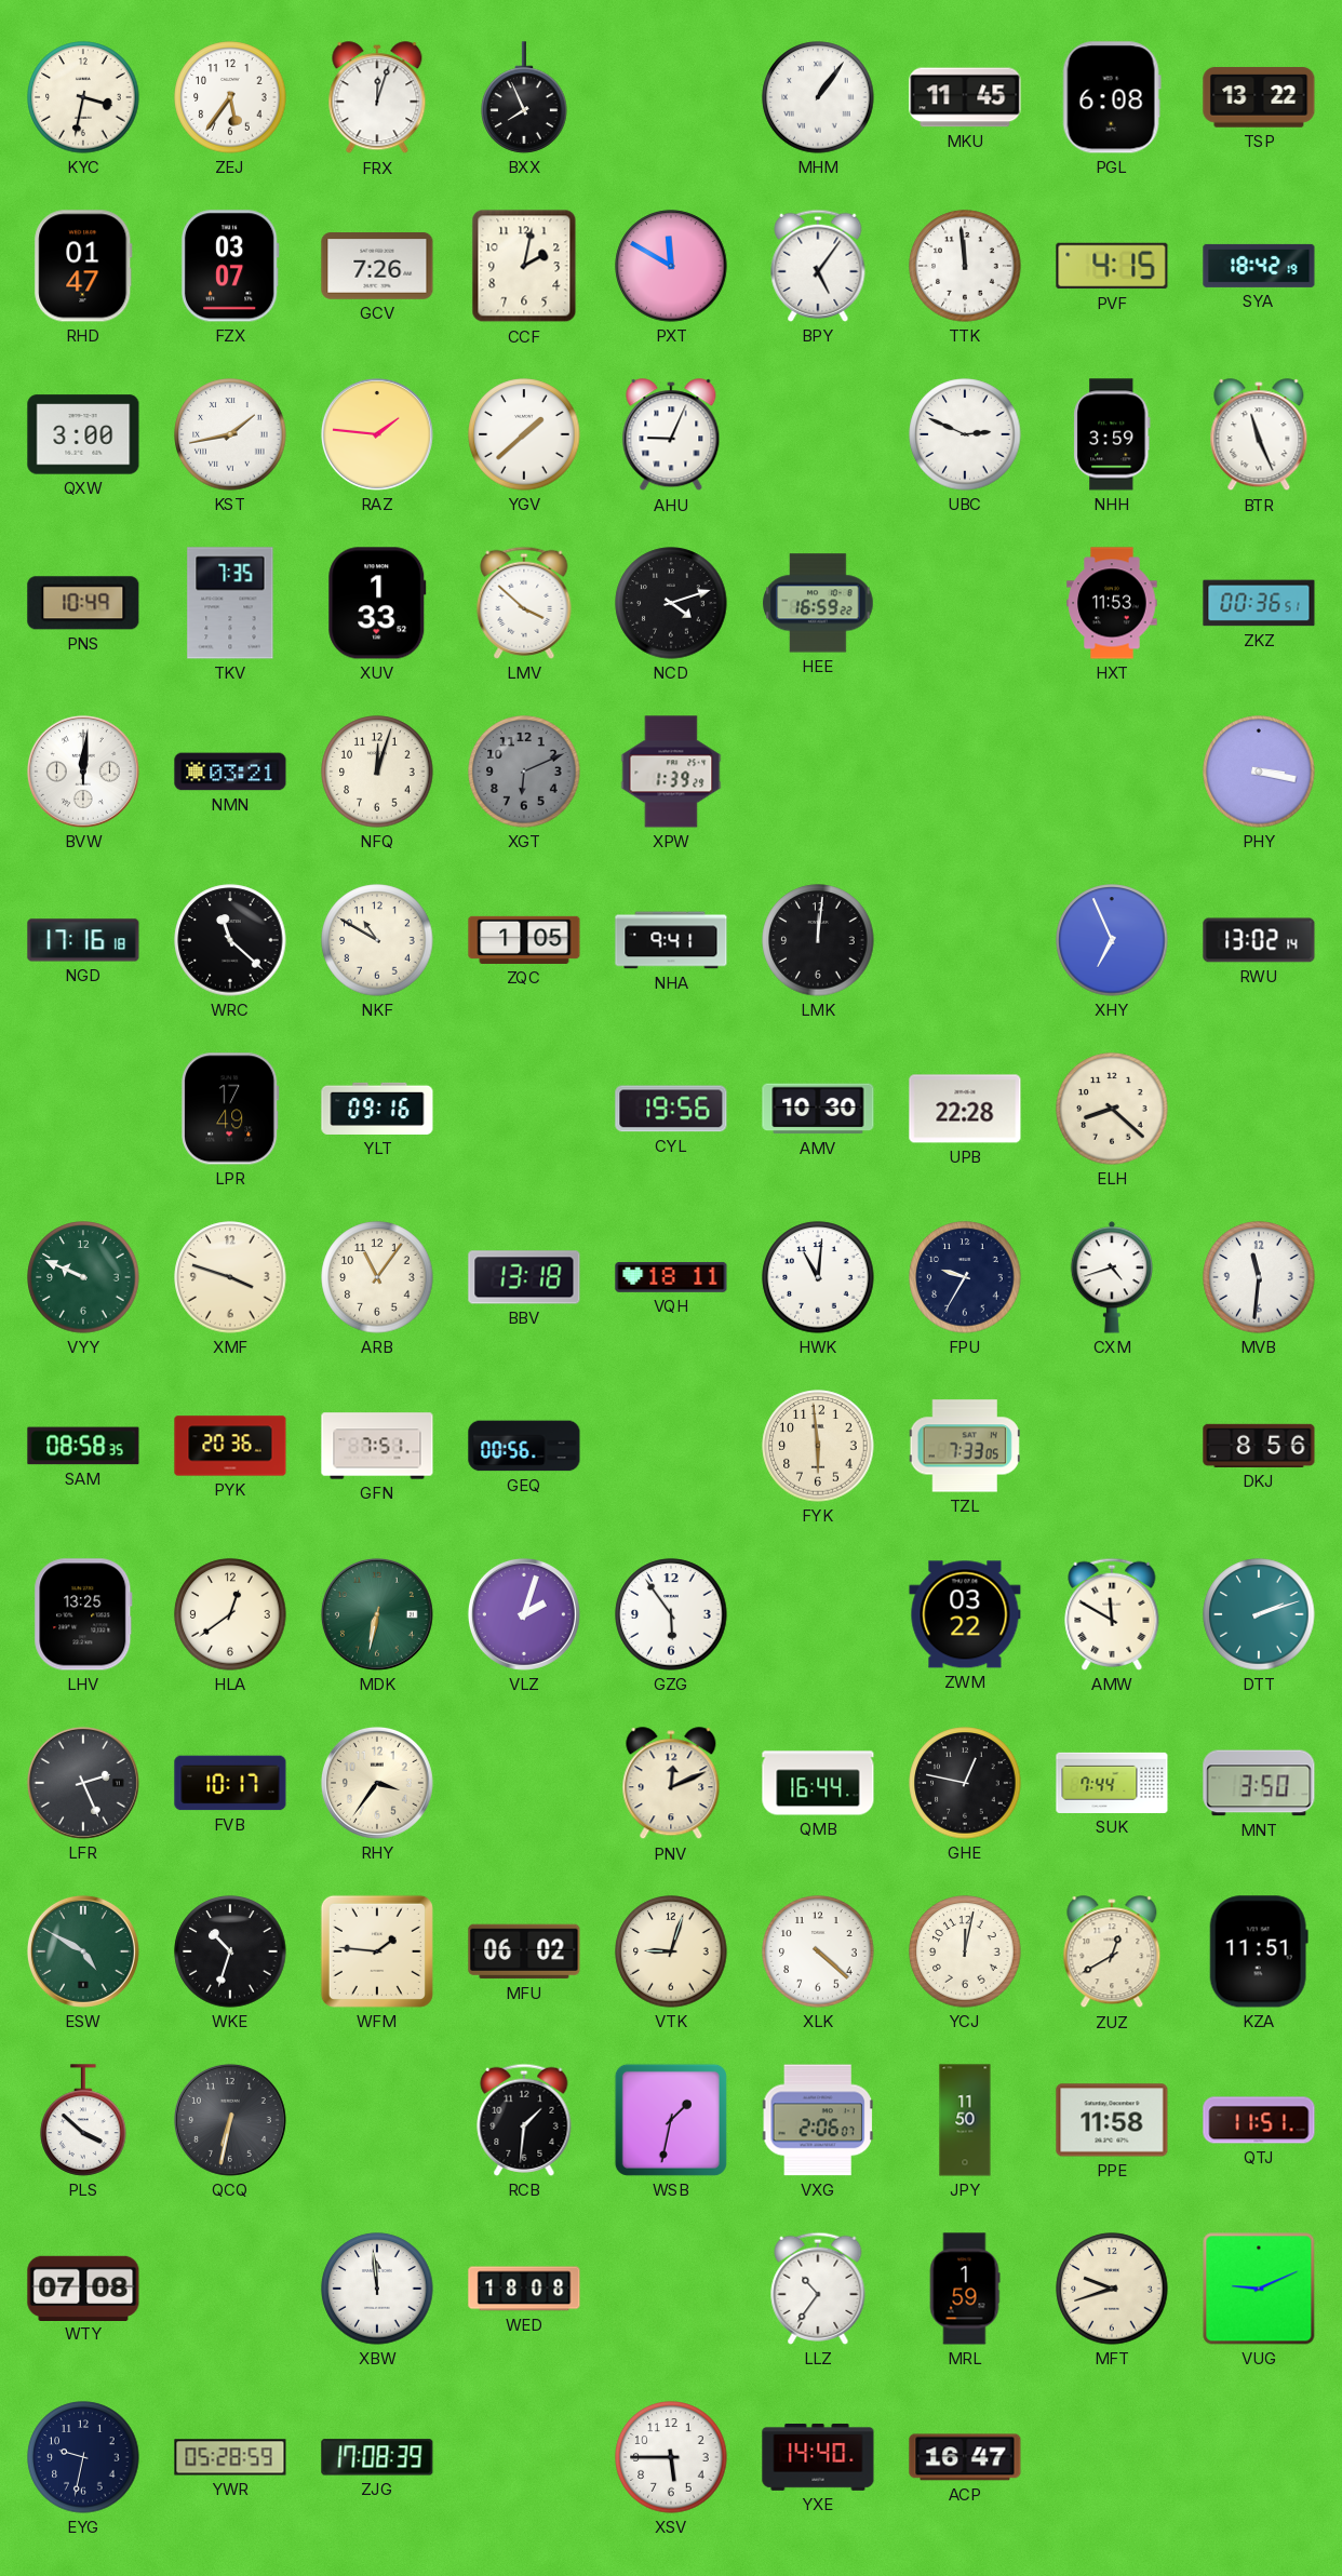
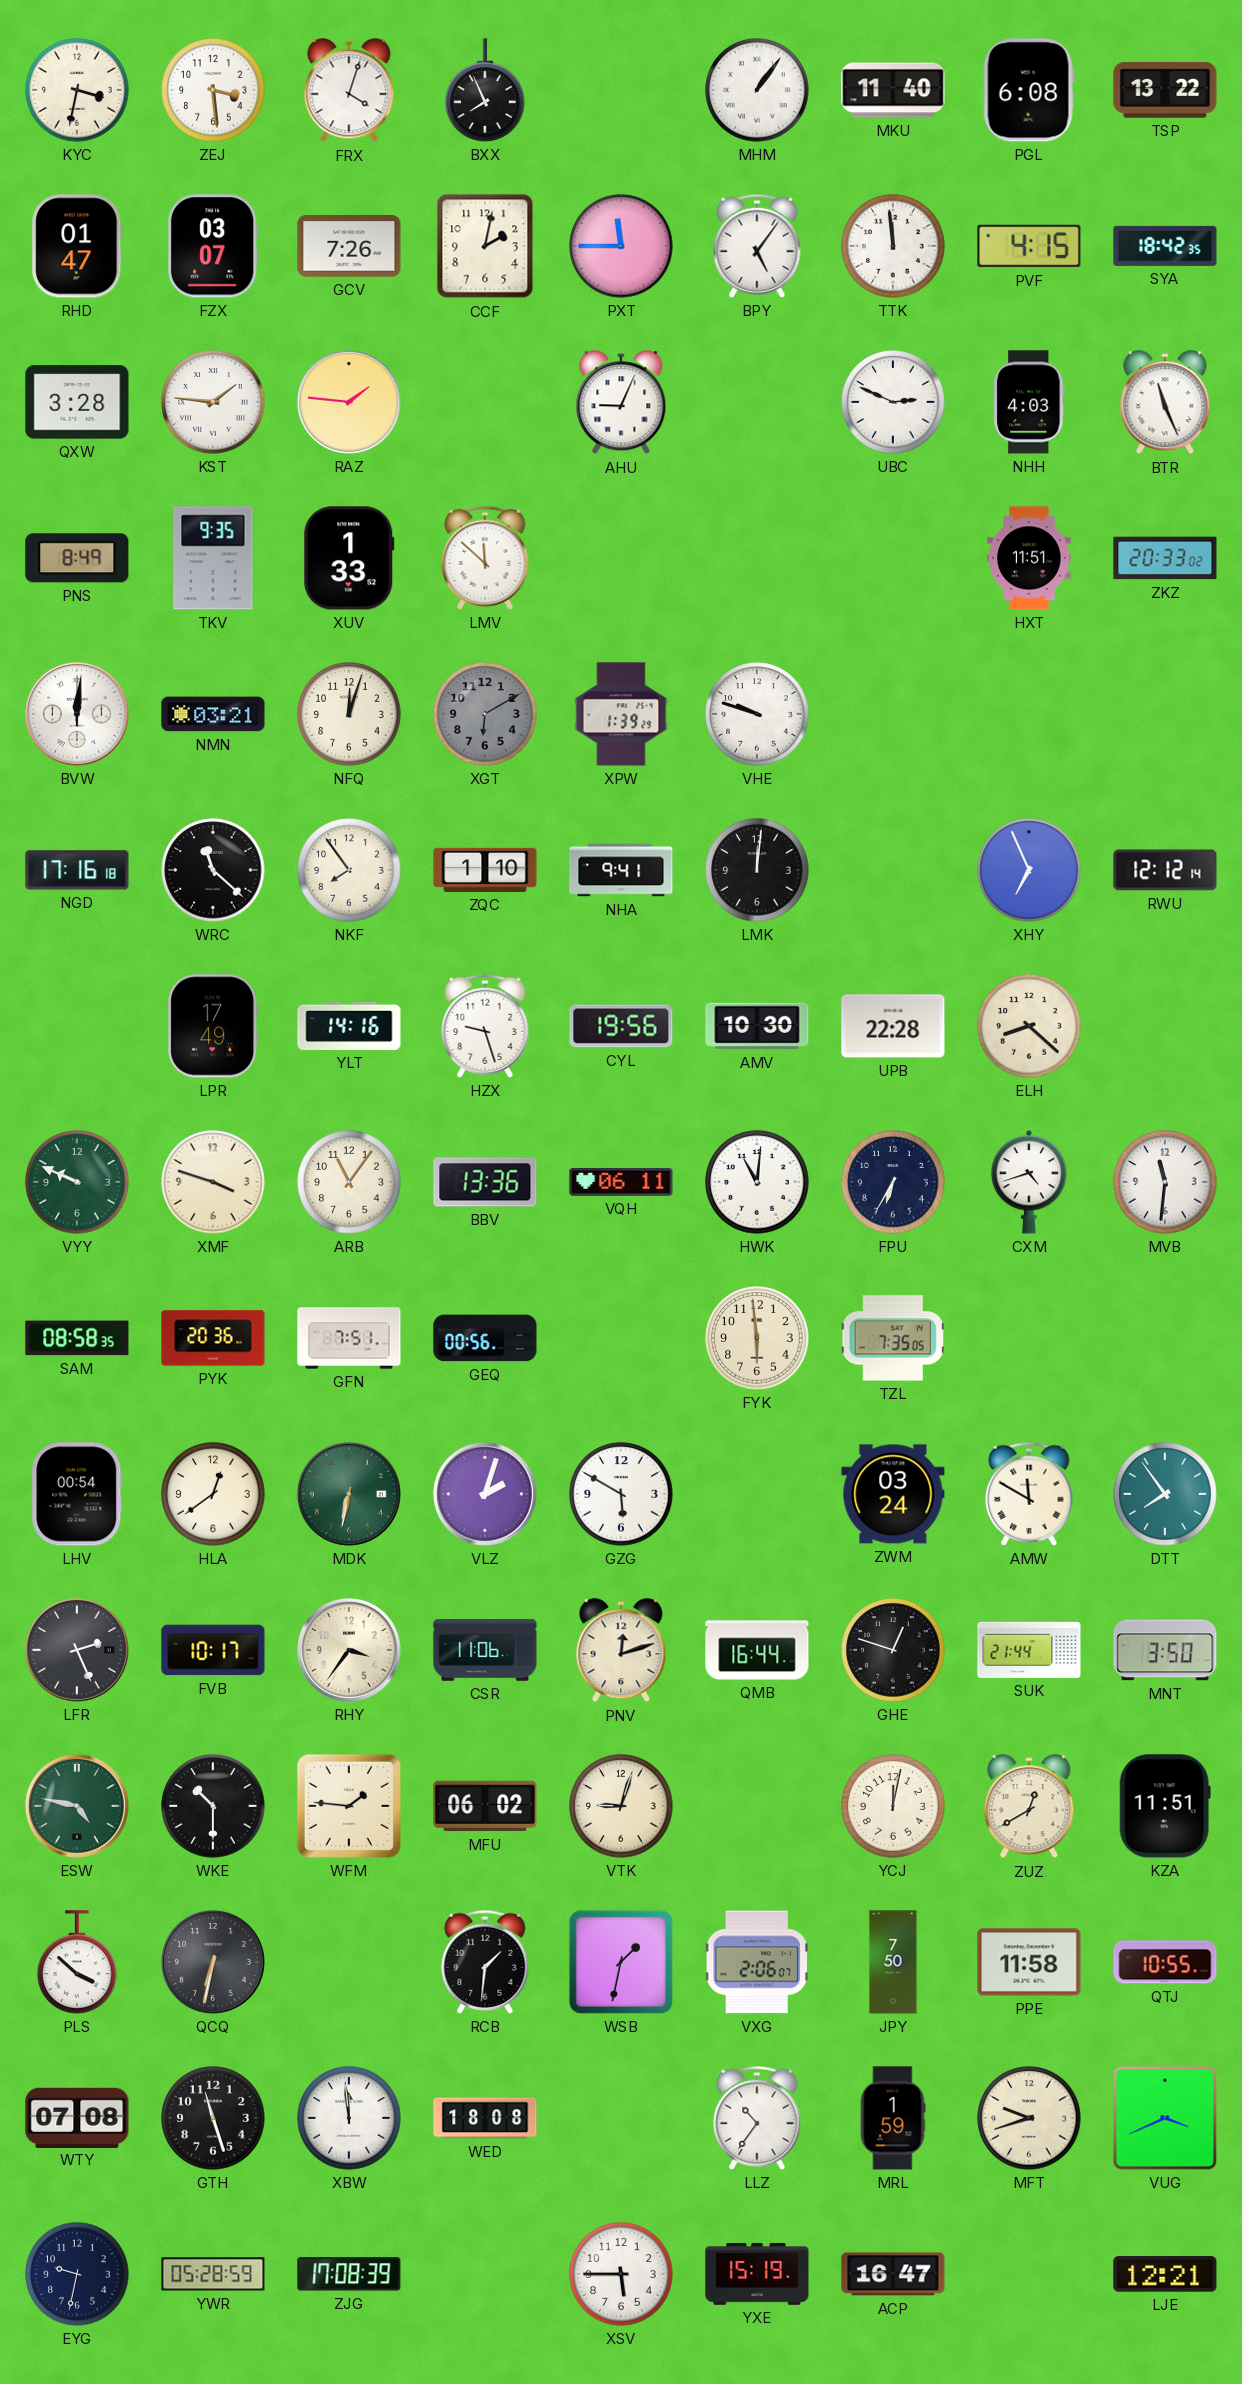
ZEJ: 5:36 -> 3:29
FRX: 12:03 -> 4:03
MKU: 11:45 -> 11:40
PXT: 11:50 -> 11:45
SYA: 18:42:19 -> 18:42:35
QXW: 3:00 -> 3:28
KST: 1:43 -> 1:46
YGV: 1:38 -> none
NHH: 3:59 -> 4:03
PNS: 10:49 -> 8:49
TKV: 7:35 -> 9:35
LMV: 3:52 -> 11:52
NCD: 4:12 -> none
HEE: 16:59 -> none
HXT: 11:53 -> 11:51
ZKZ: 00:36 -> 20:33
XGT: 6:11 -> 6:10
VHE: none -> 9:48
PHY: 3:17 -> none
NKF: 10:50 -> 7:54
ZQC: 1:05 -> 1:10
RWU: 13:02 -> 12:12
YLT: 09:16 -> 14:16
HZX: none -> 9:27
BBV: 13:18 -> 13:36
VQH: 18:11 -> 06:11
FPU: 9:35 -> 6:35
TZL: 7:33 -> 7:35
DKJ: 8:56 -> none
LHV: 13:25 -> 00:54
GZG: 5:54 -> 5:50
ZWM: 03:22 -> 03:24
DTT: 2:12 -> 7:54
CSR: none -> 11:06
PNV: 12:11 -> 12:12
GHE: 12:47 -> 12:48
SUK: 7:44 -> 21:44
ESW: 4:50 -> 4:47
WKE: 10:33 -> 10:30
XLK: 4:22 -> none
JPY: 11:50 -> 7:50
QTJ: 11:51 -> 10:55
GTH: none -> 11:27
VUG: 9:11 -> 3:41
YXE: 14:40 -> 15:19
LJE: none -> 12:21
